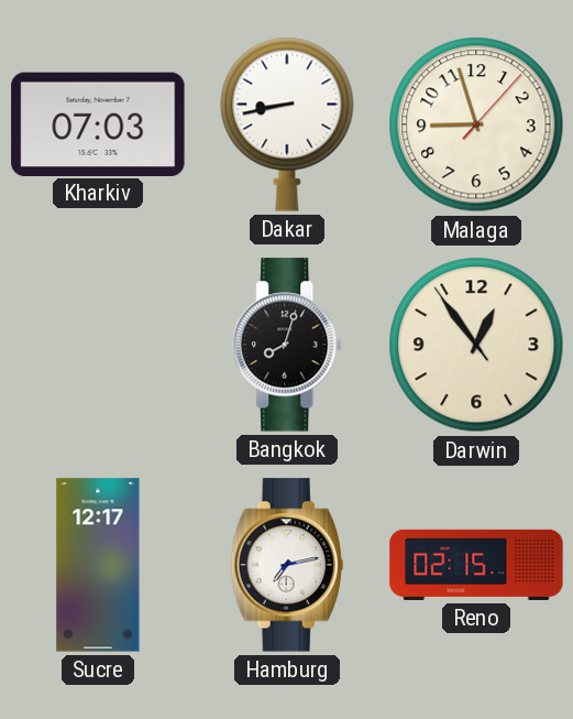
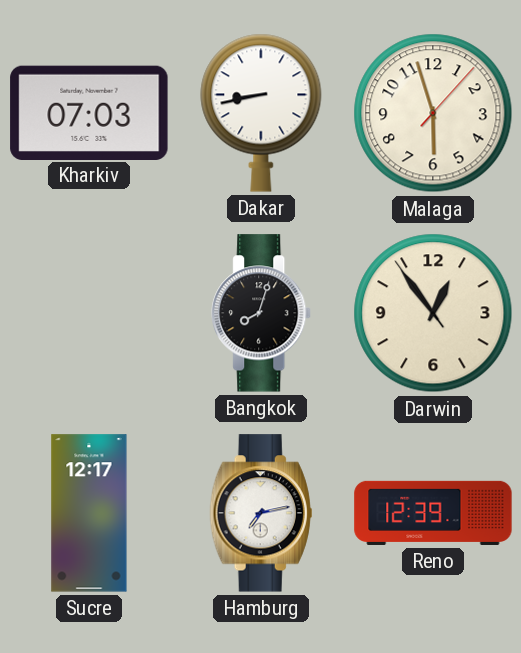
Malaga: 8:57 -> 5:57
Reno: 02:15 -> 12:39
